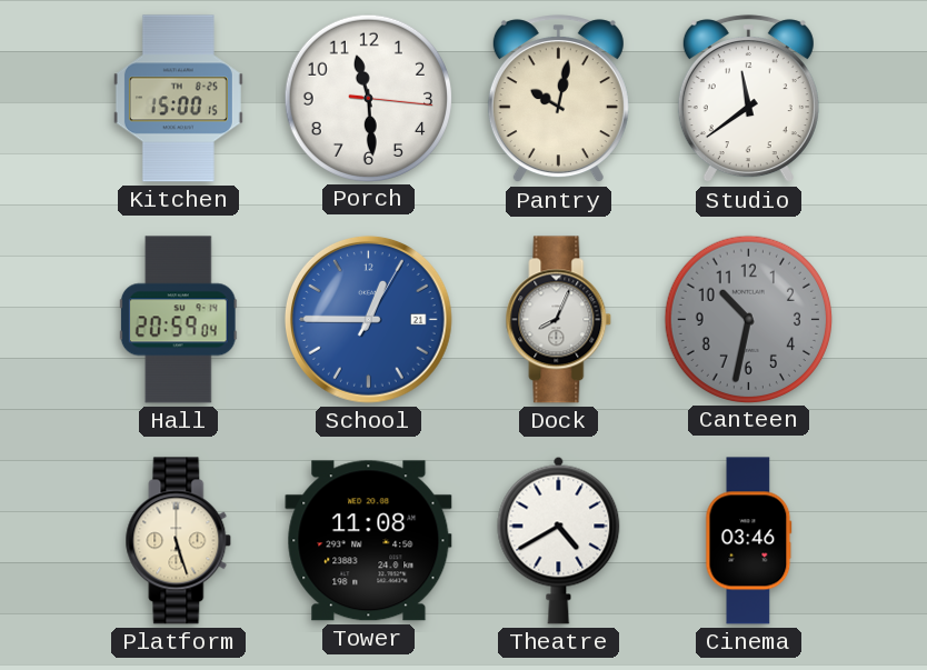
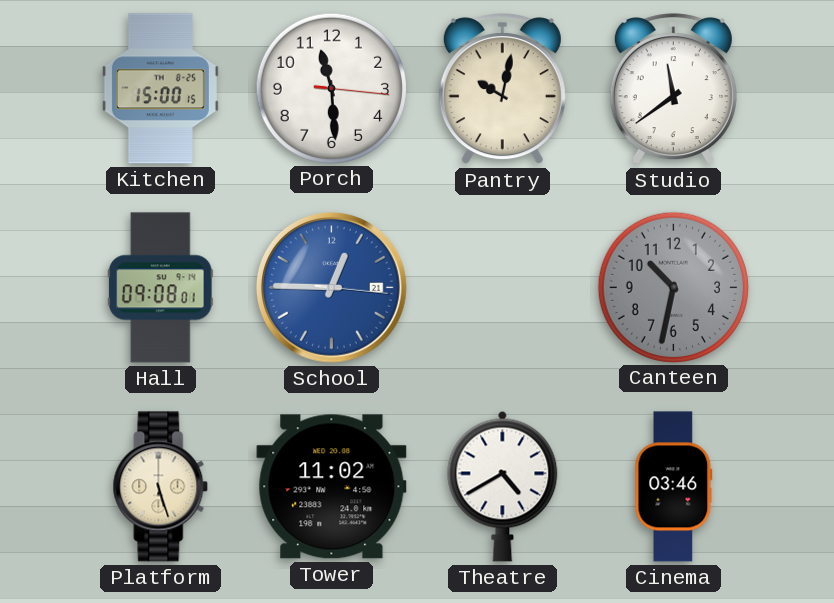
Hall: 20:59 -> 09:08
School: 12:45:05 -> 12:45:16
Dock: 8:04 -> none
Tower: 11:08 -> 11:02
